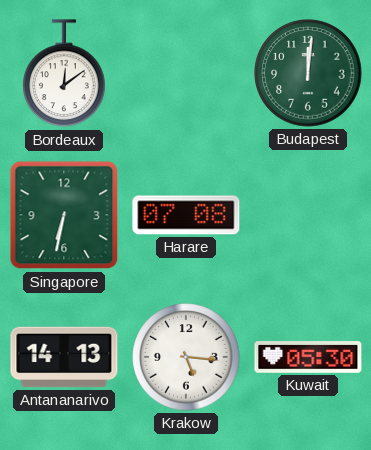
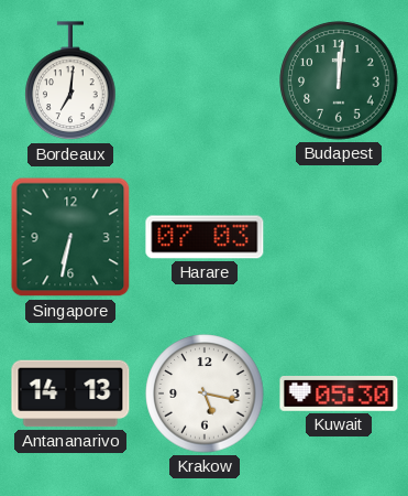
Bordeaux: 12:09 -> 7:01
Harare: 07:08 -> 07:03
Krakow: 5:16 -> 5:17
